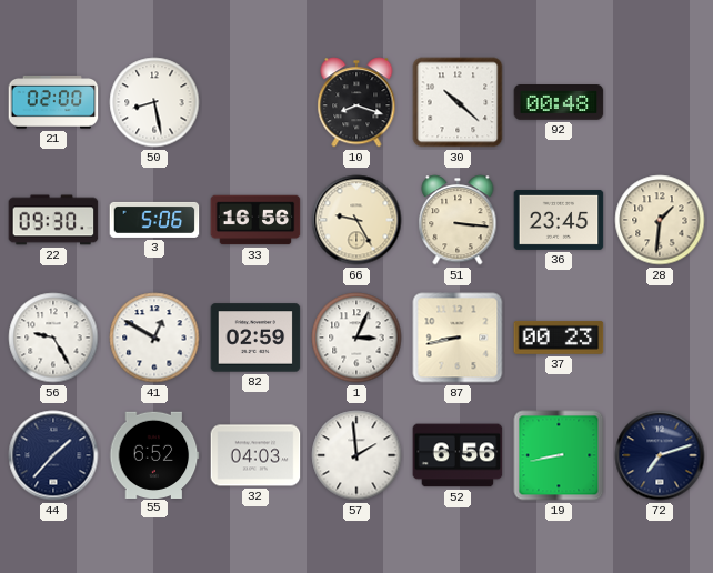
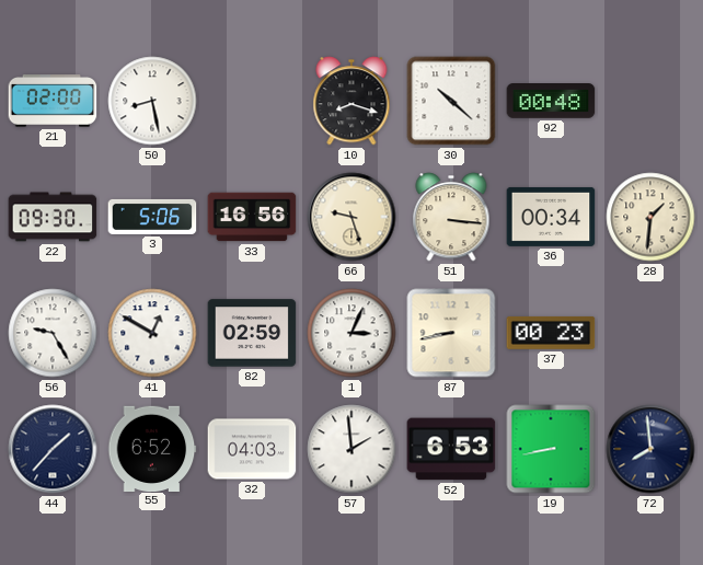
66: 9:25 -> 9:27
36: 23:45 -> 00:34
52: 6:56 -> 6:53
72: 7:12 -> 7:59
